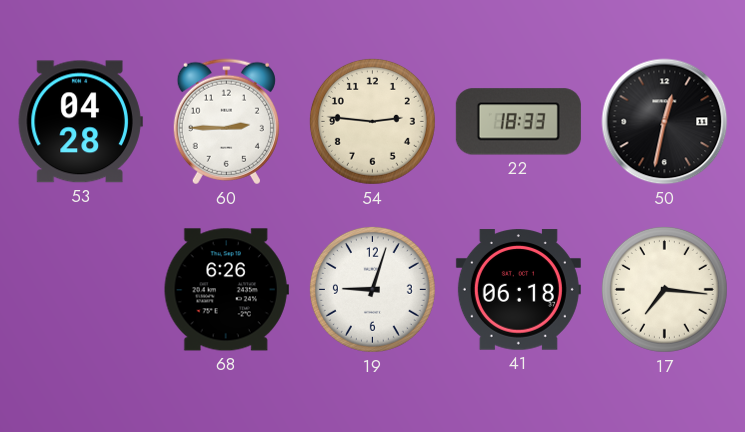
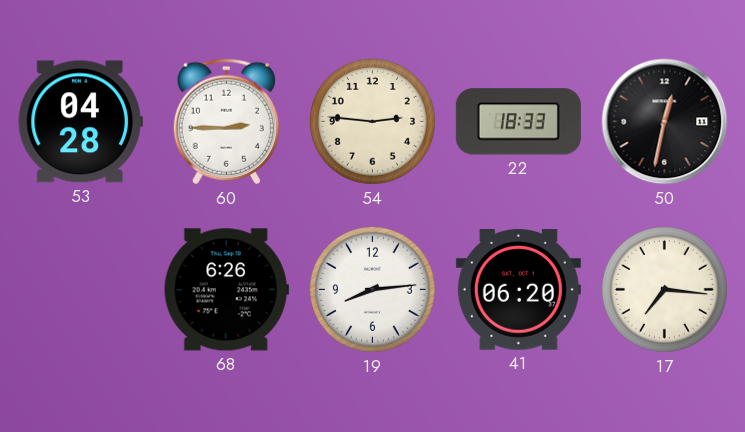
19: 9:03 -> 8:14
41: 06:18 -> 06:20
